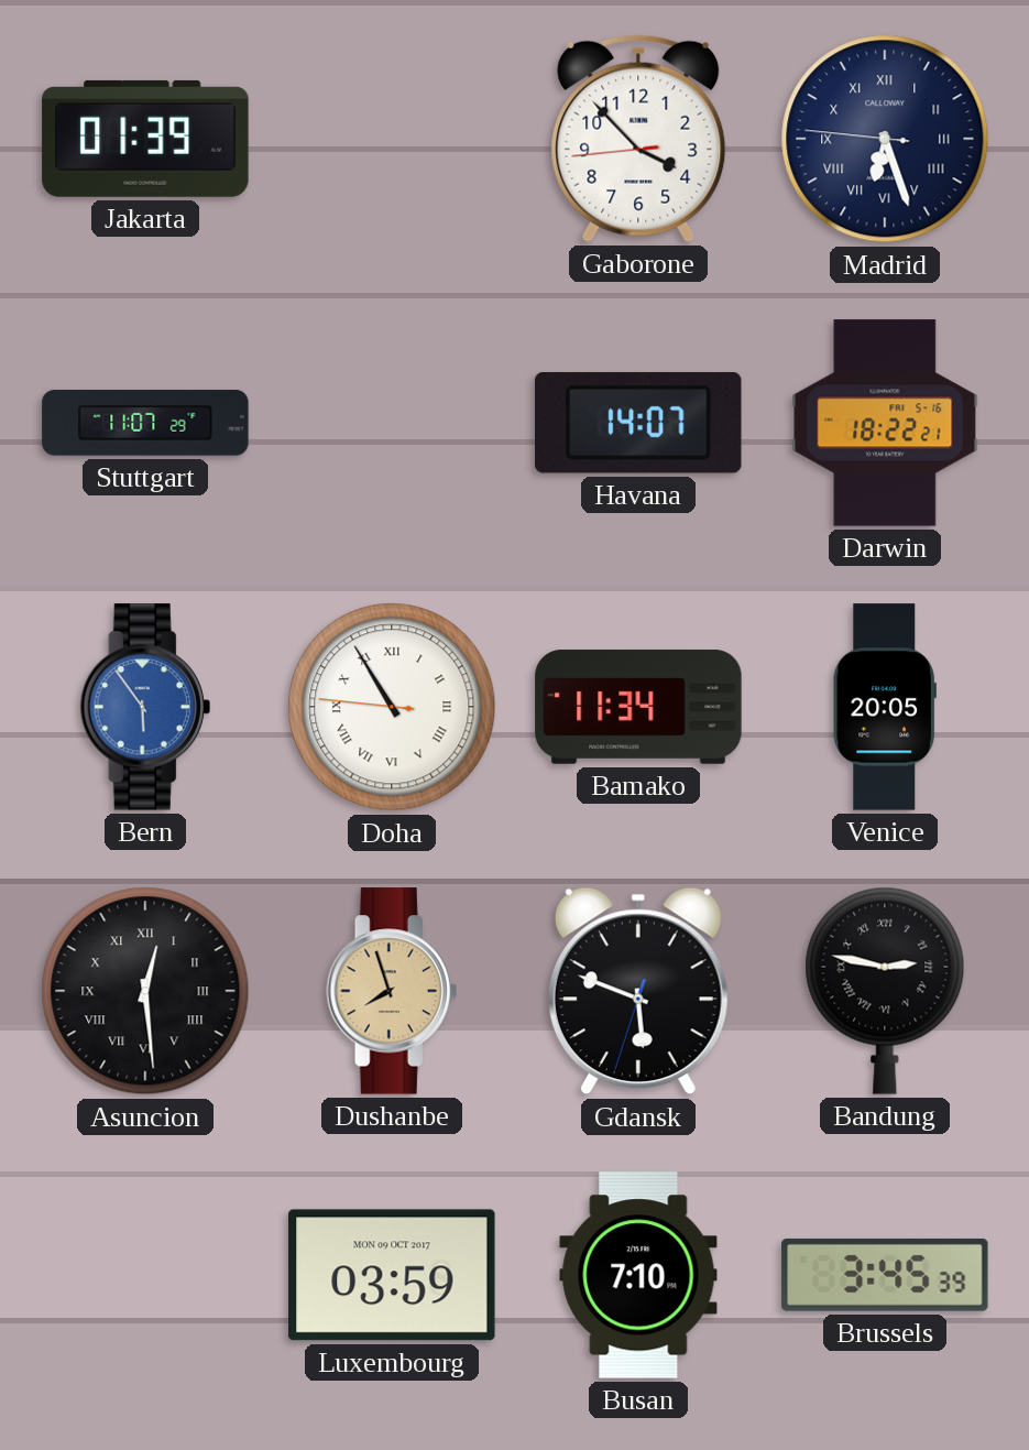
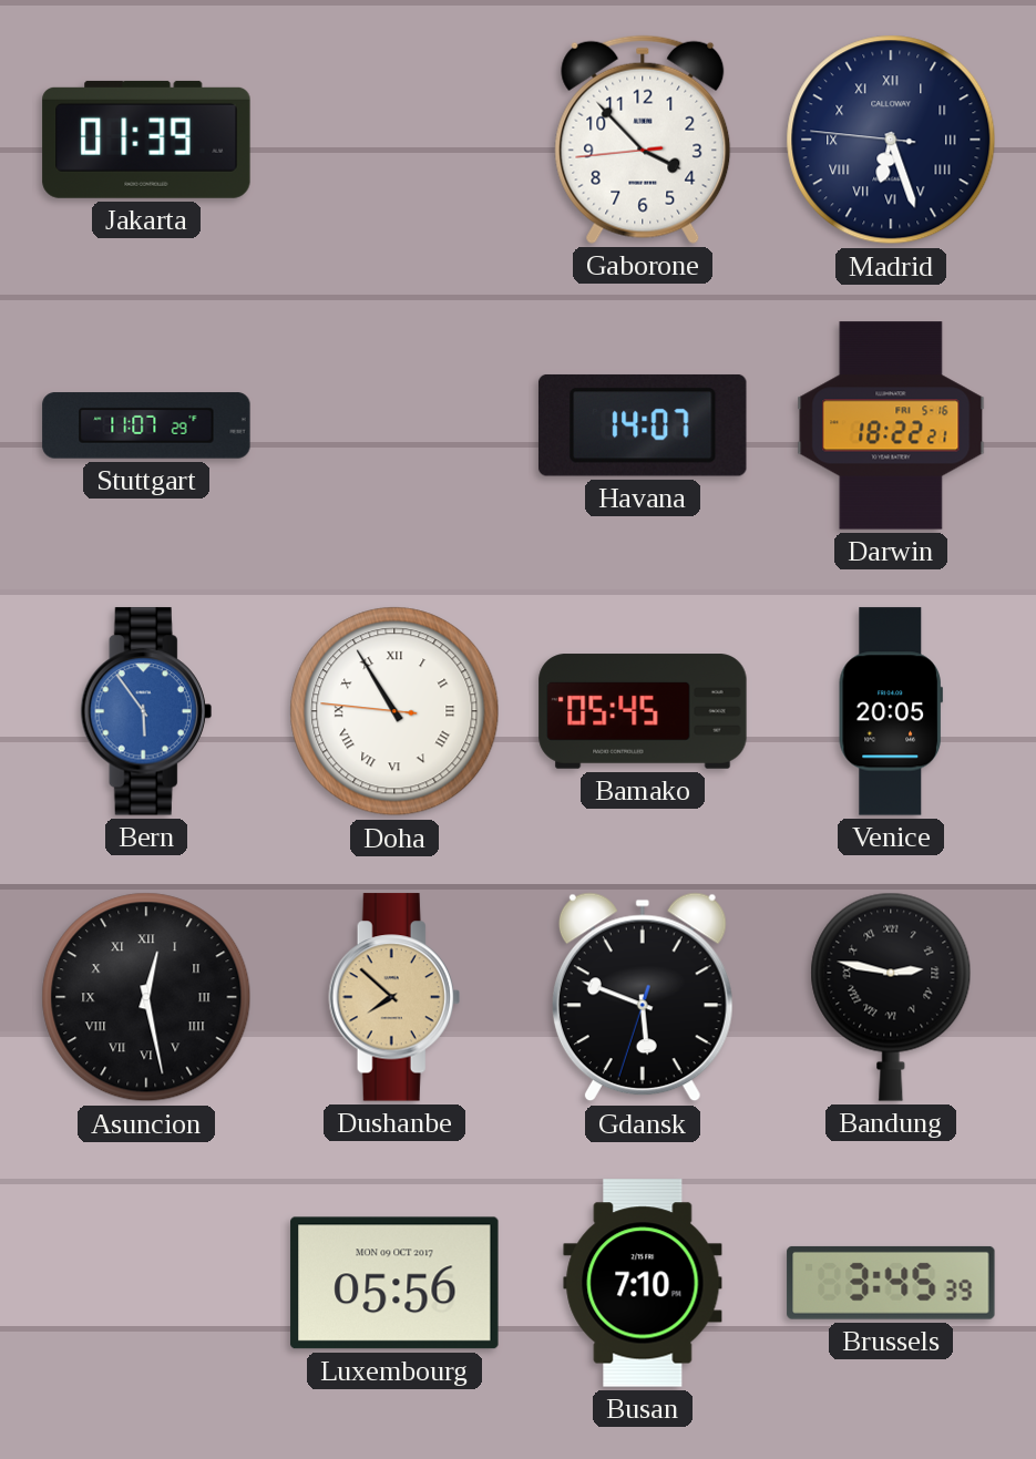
Bamako: 11:34 -> 05:45
Asuncion: 12:29 -> 12:28
Dushanbe: 7:57 -> 7:52
Luxembourg: 03:59 -> 05:56
